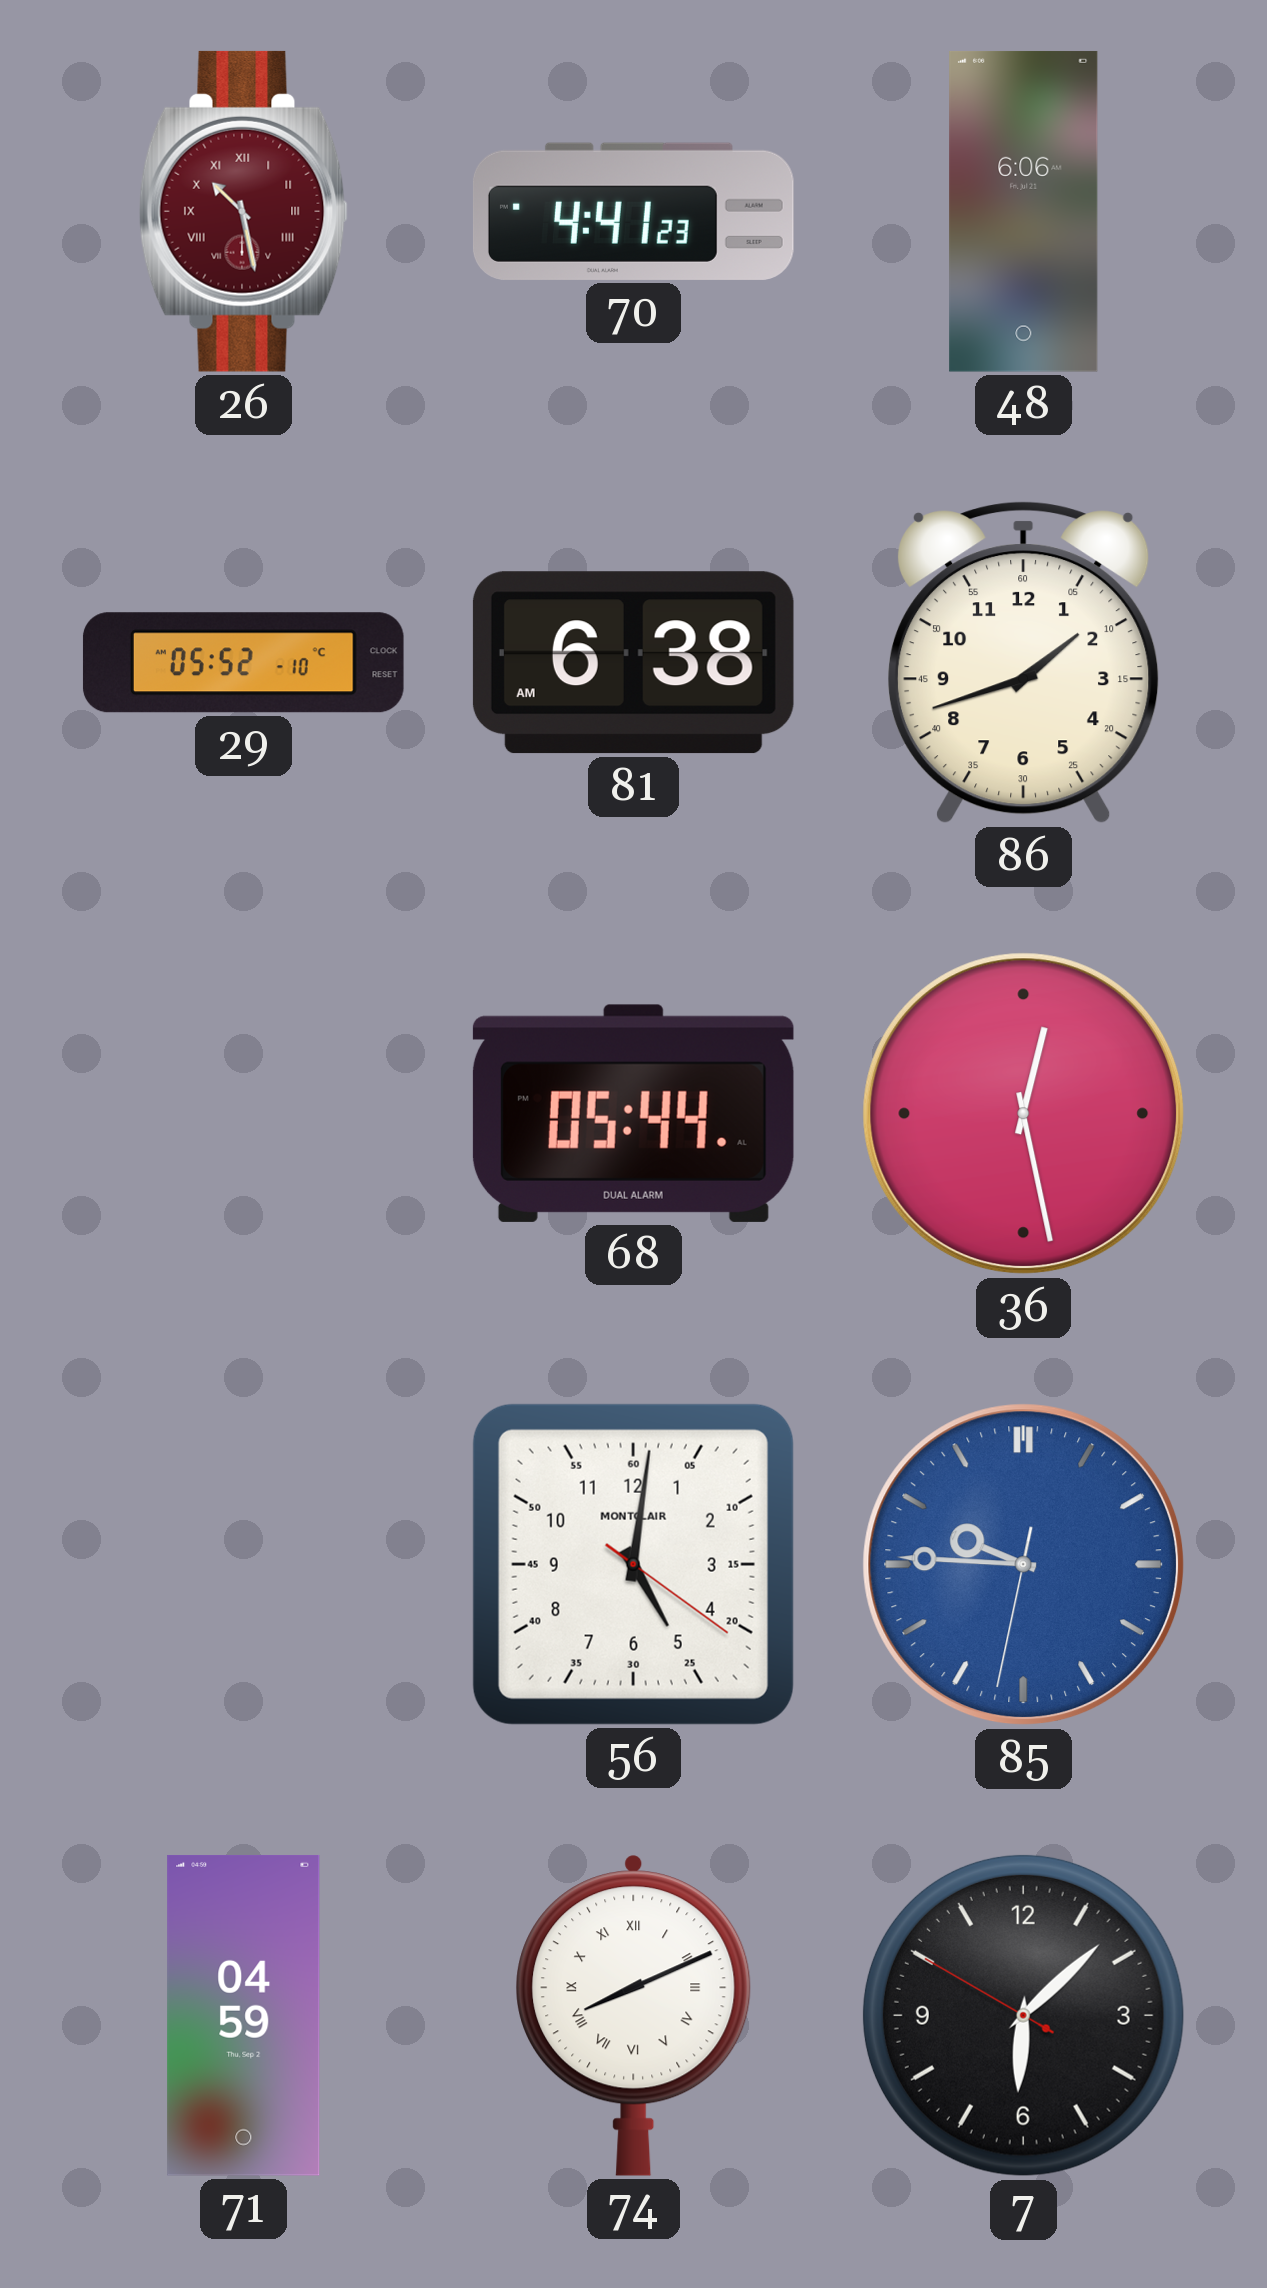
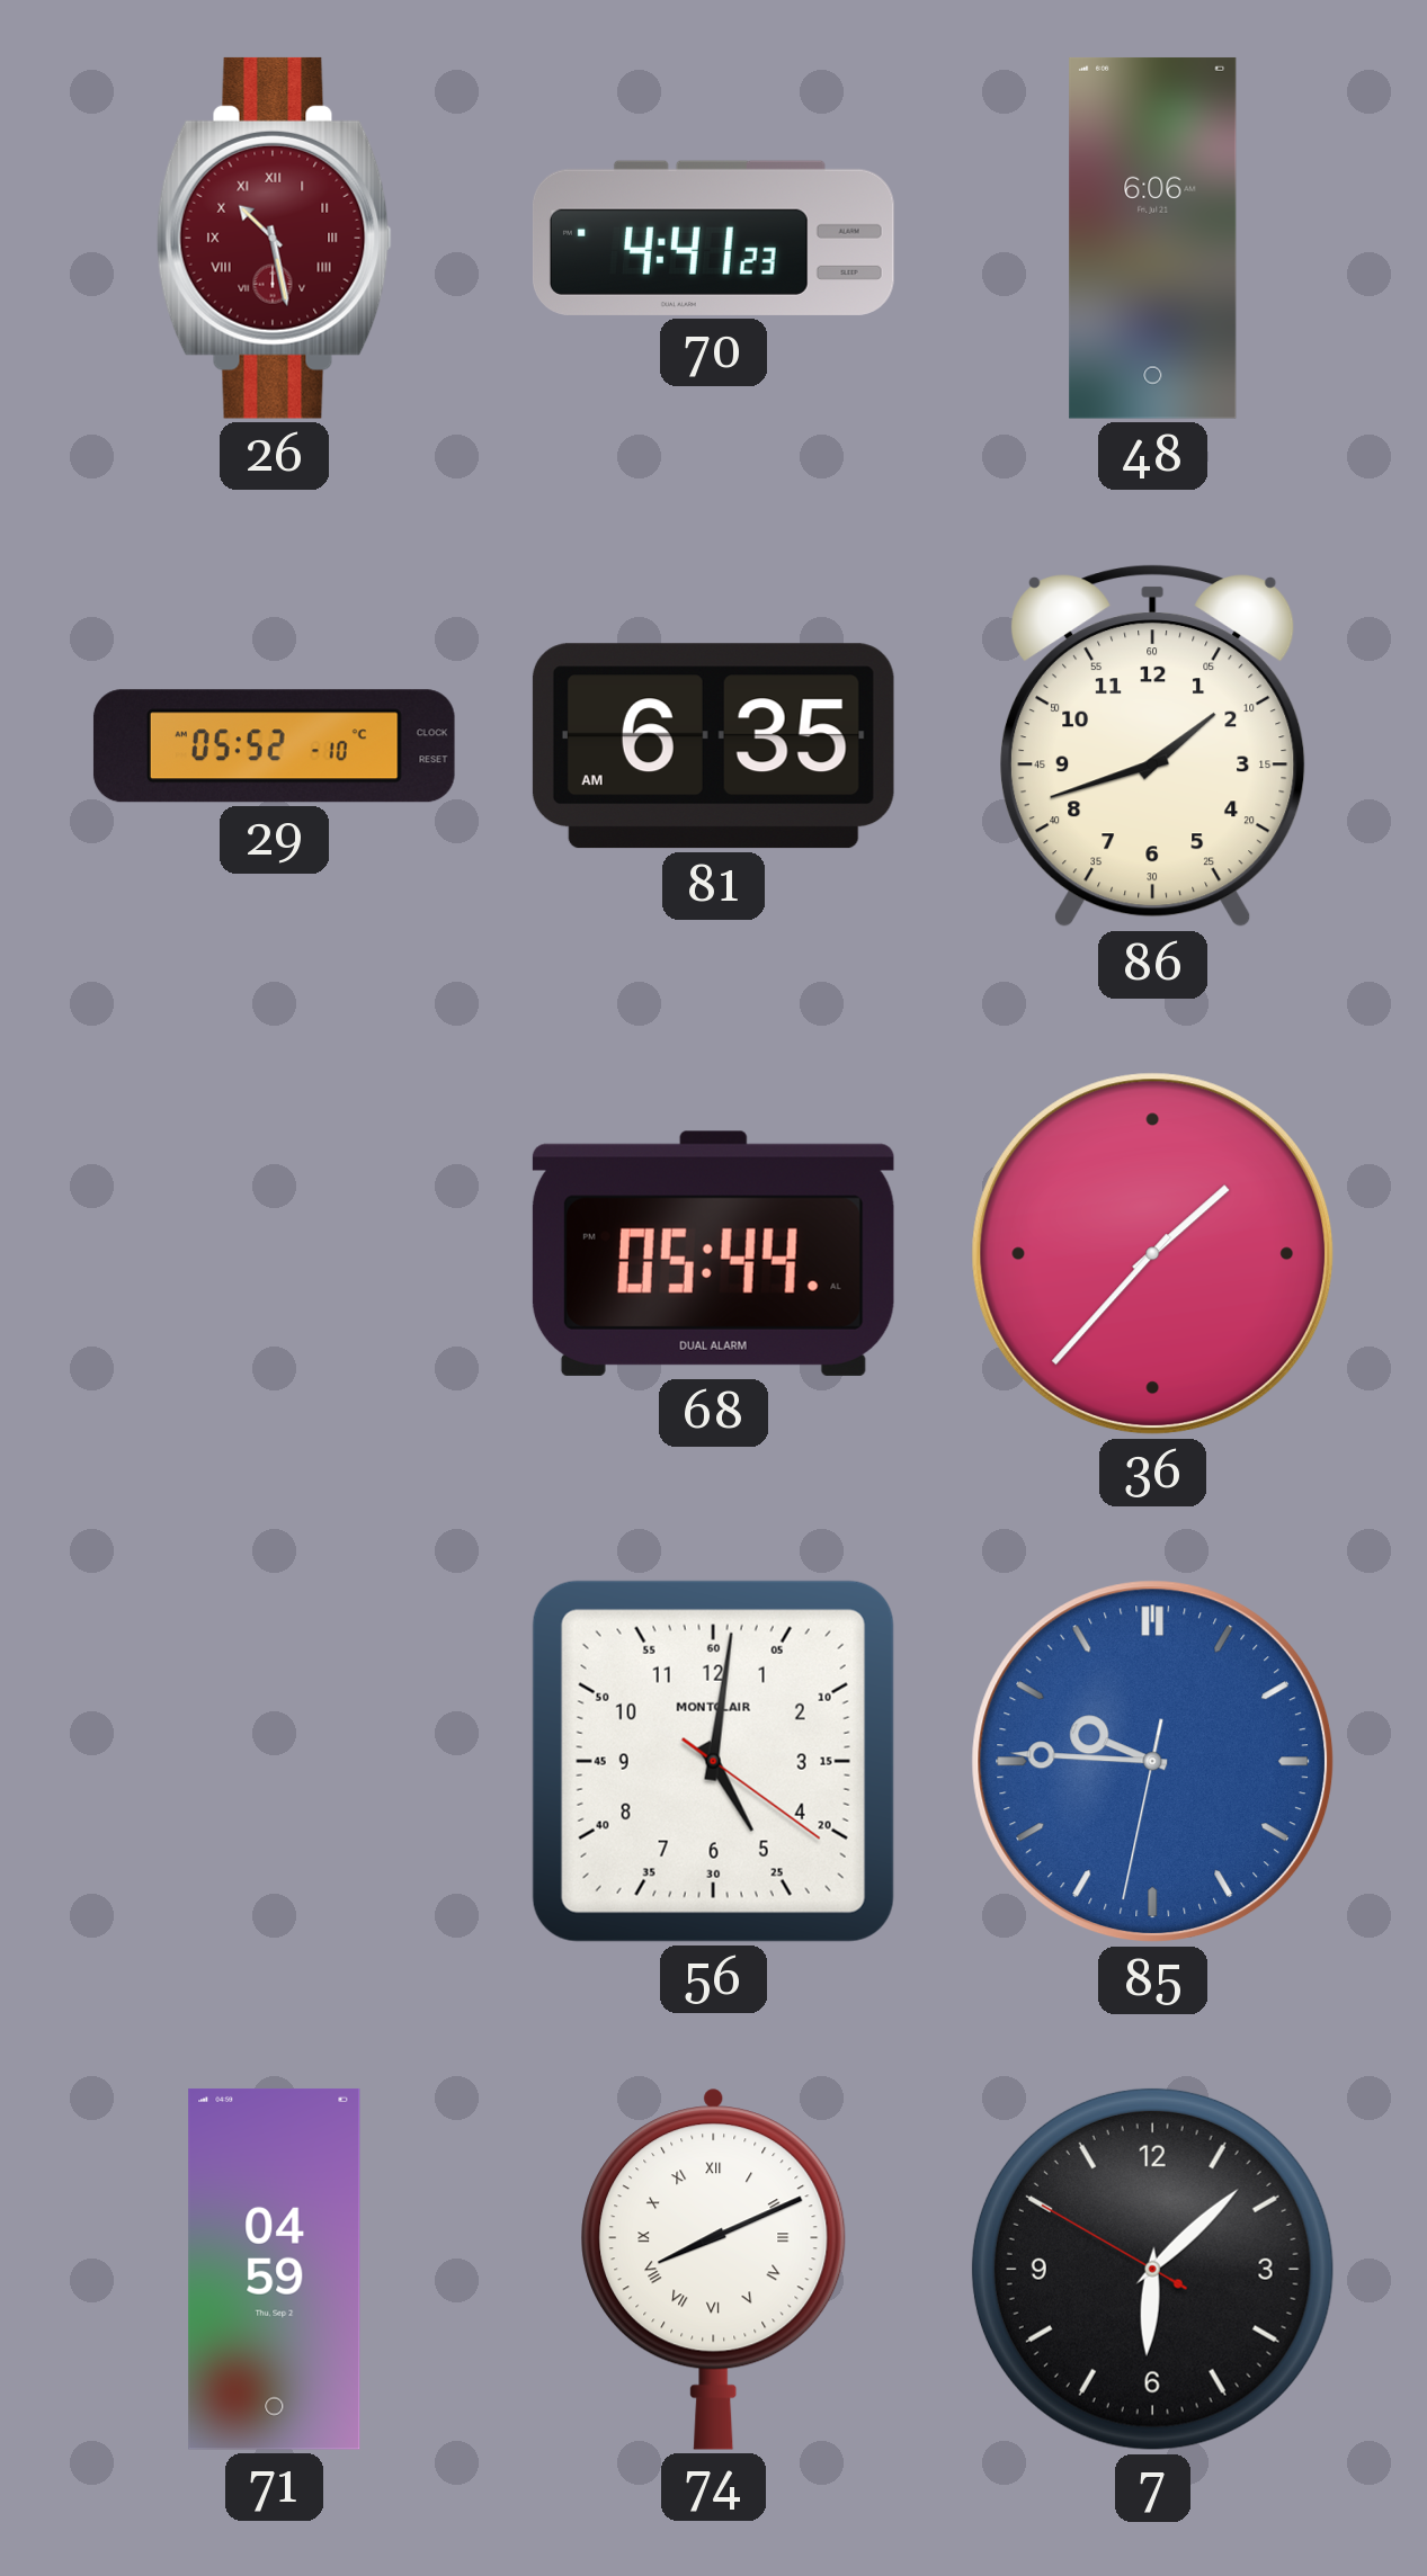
81: 6:38 -> 6:35
36: 12:28 -> 1:37
